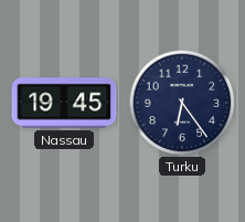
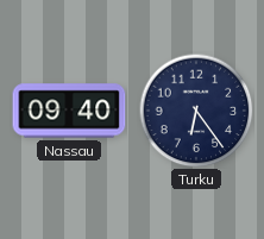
Nassau: 19:45 -> 09:40
